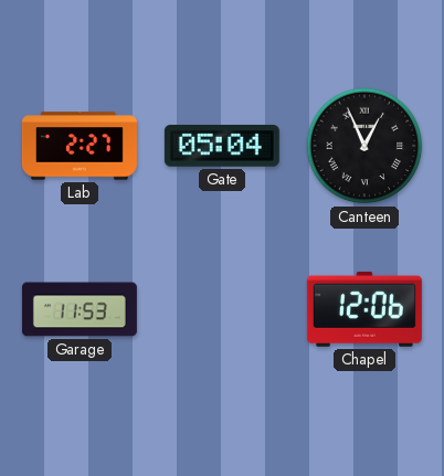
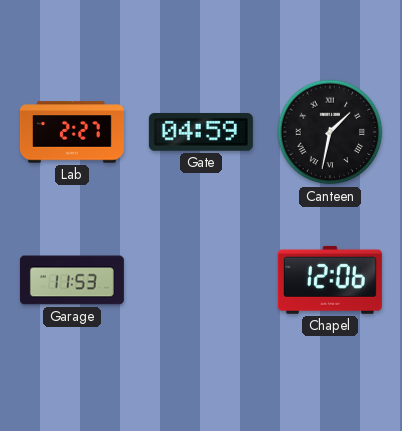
Gate: 05:04 -> 04:59
Canteen: 12:56 -> 1:32
